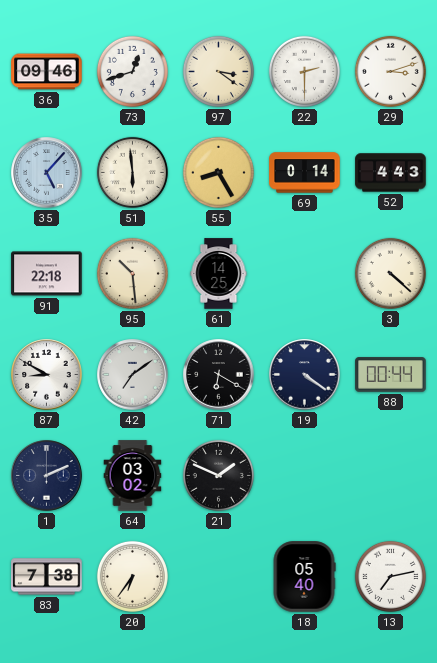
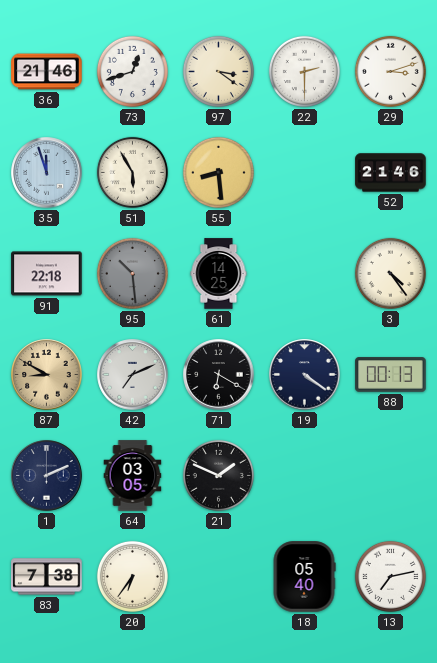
36: 09:46 -> 21:46
35: 5:07 -> 11:57
51: 5:59 -> 5:55
55: 8:25 -> 8:29
69: 0:14 -> none
52: 4:43 -> 21:46
95 dial: cream -> grey
3: 4:22 -> 4:24
87 dial: white -> champagne
42: 7:09 -> 7:11
88: 00:44 -> 00:13
64: 03:02 -> 03:05
